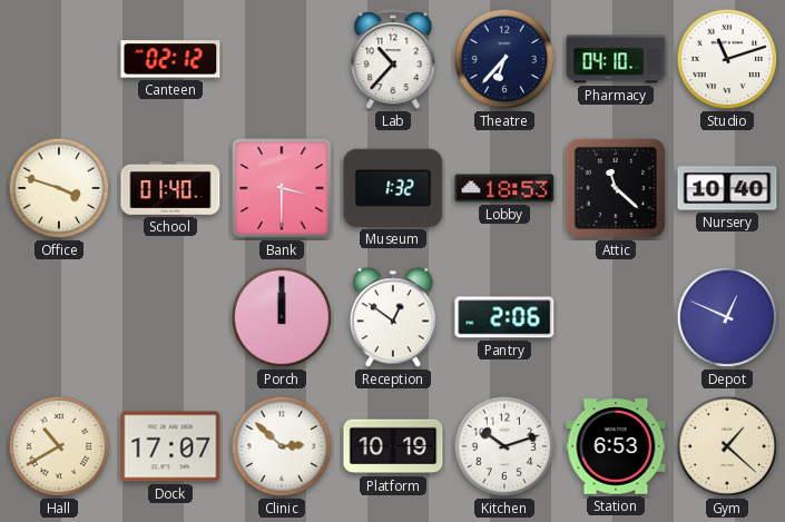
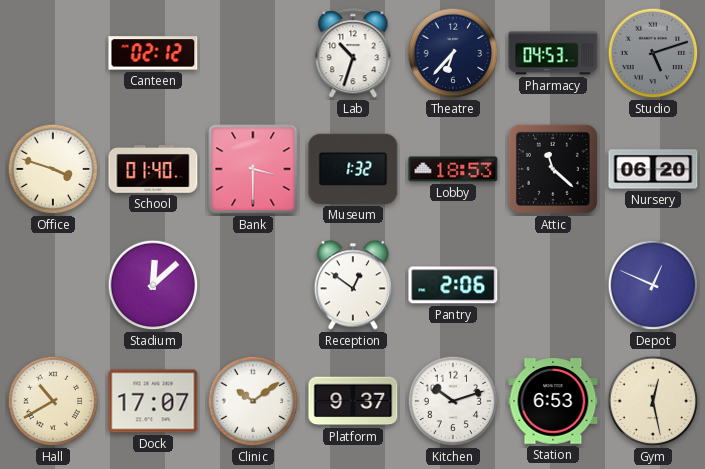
Lab: 10:37 -> 10:33
Pharmacy: 04:10 -> 04:53
Studio: 11:12 -> 5:12
Studio dial: white -> grey
Nursery: 10:40 -> 06:20
Stadium: none -> 12:08
Porch: 12:00 -> none
Clinic: 2:52 -> 10:09
Platform: 10:19 -> 9:37
Gym: 1:22 -> 12:28
